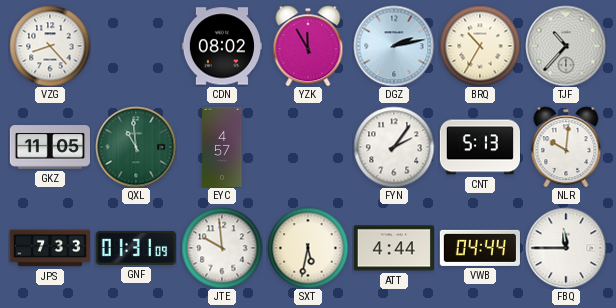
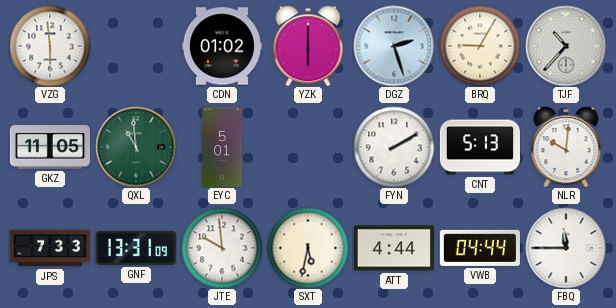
VZG: 8:23 -> 5:59
CDN: 08:02 -> 01:02
YZK: 11:55 -> 6:00
DGZ: 2:13 -> 2:27
BRQ: 10:35 -> 9:05
EYC: 4:57 -> 5:01
FYN: 2:06 -> 2:10
GNF: 01:31 -> 13:31
